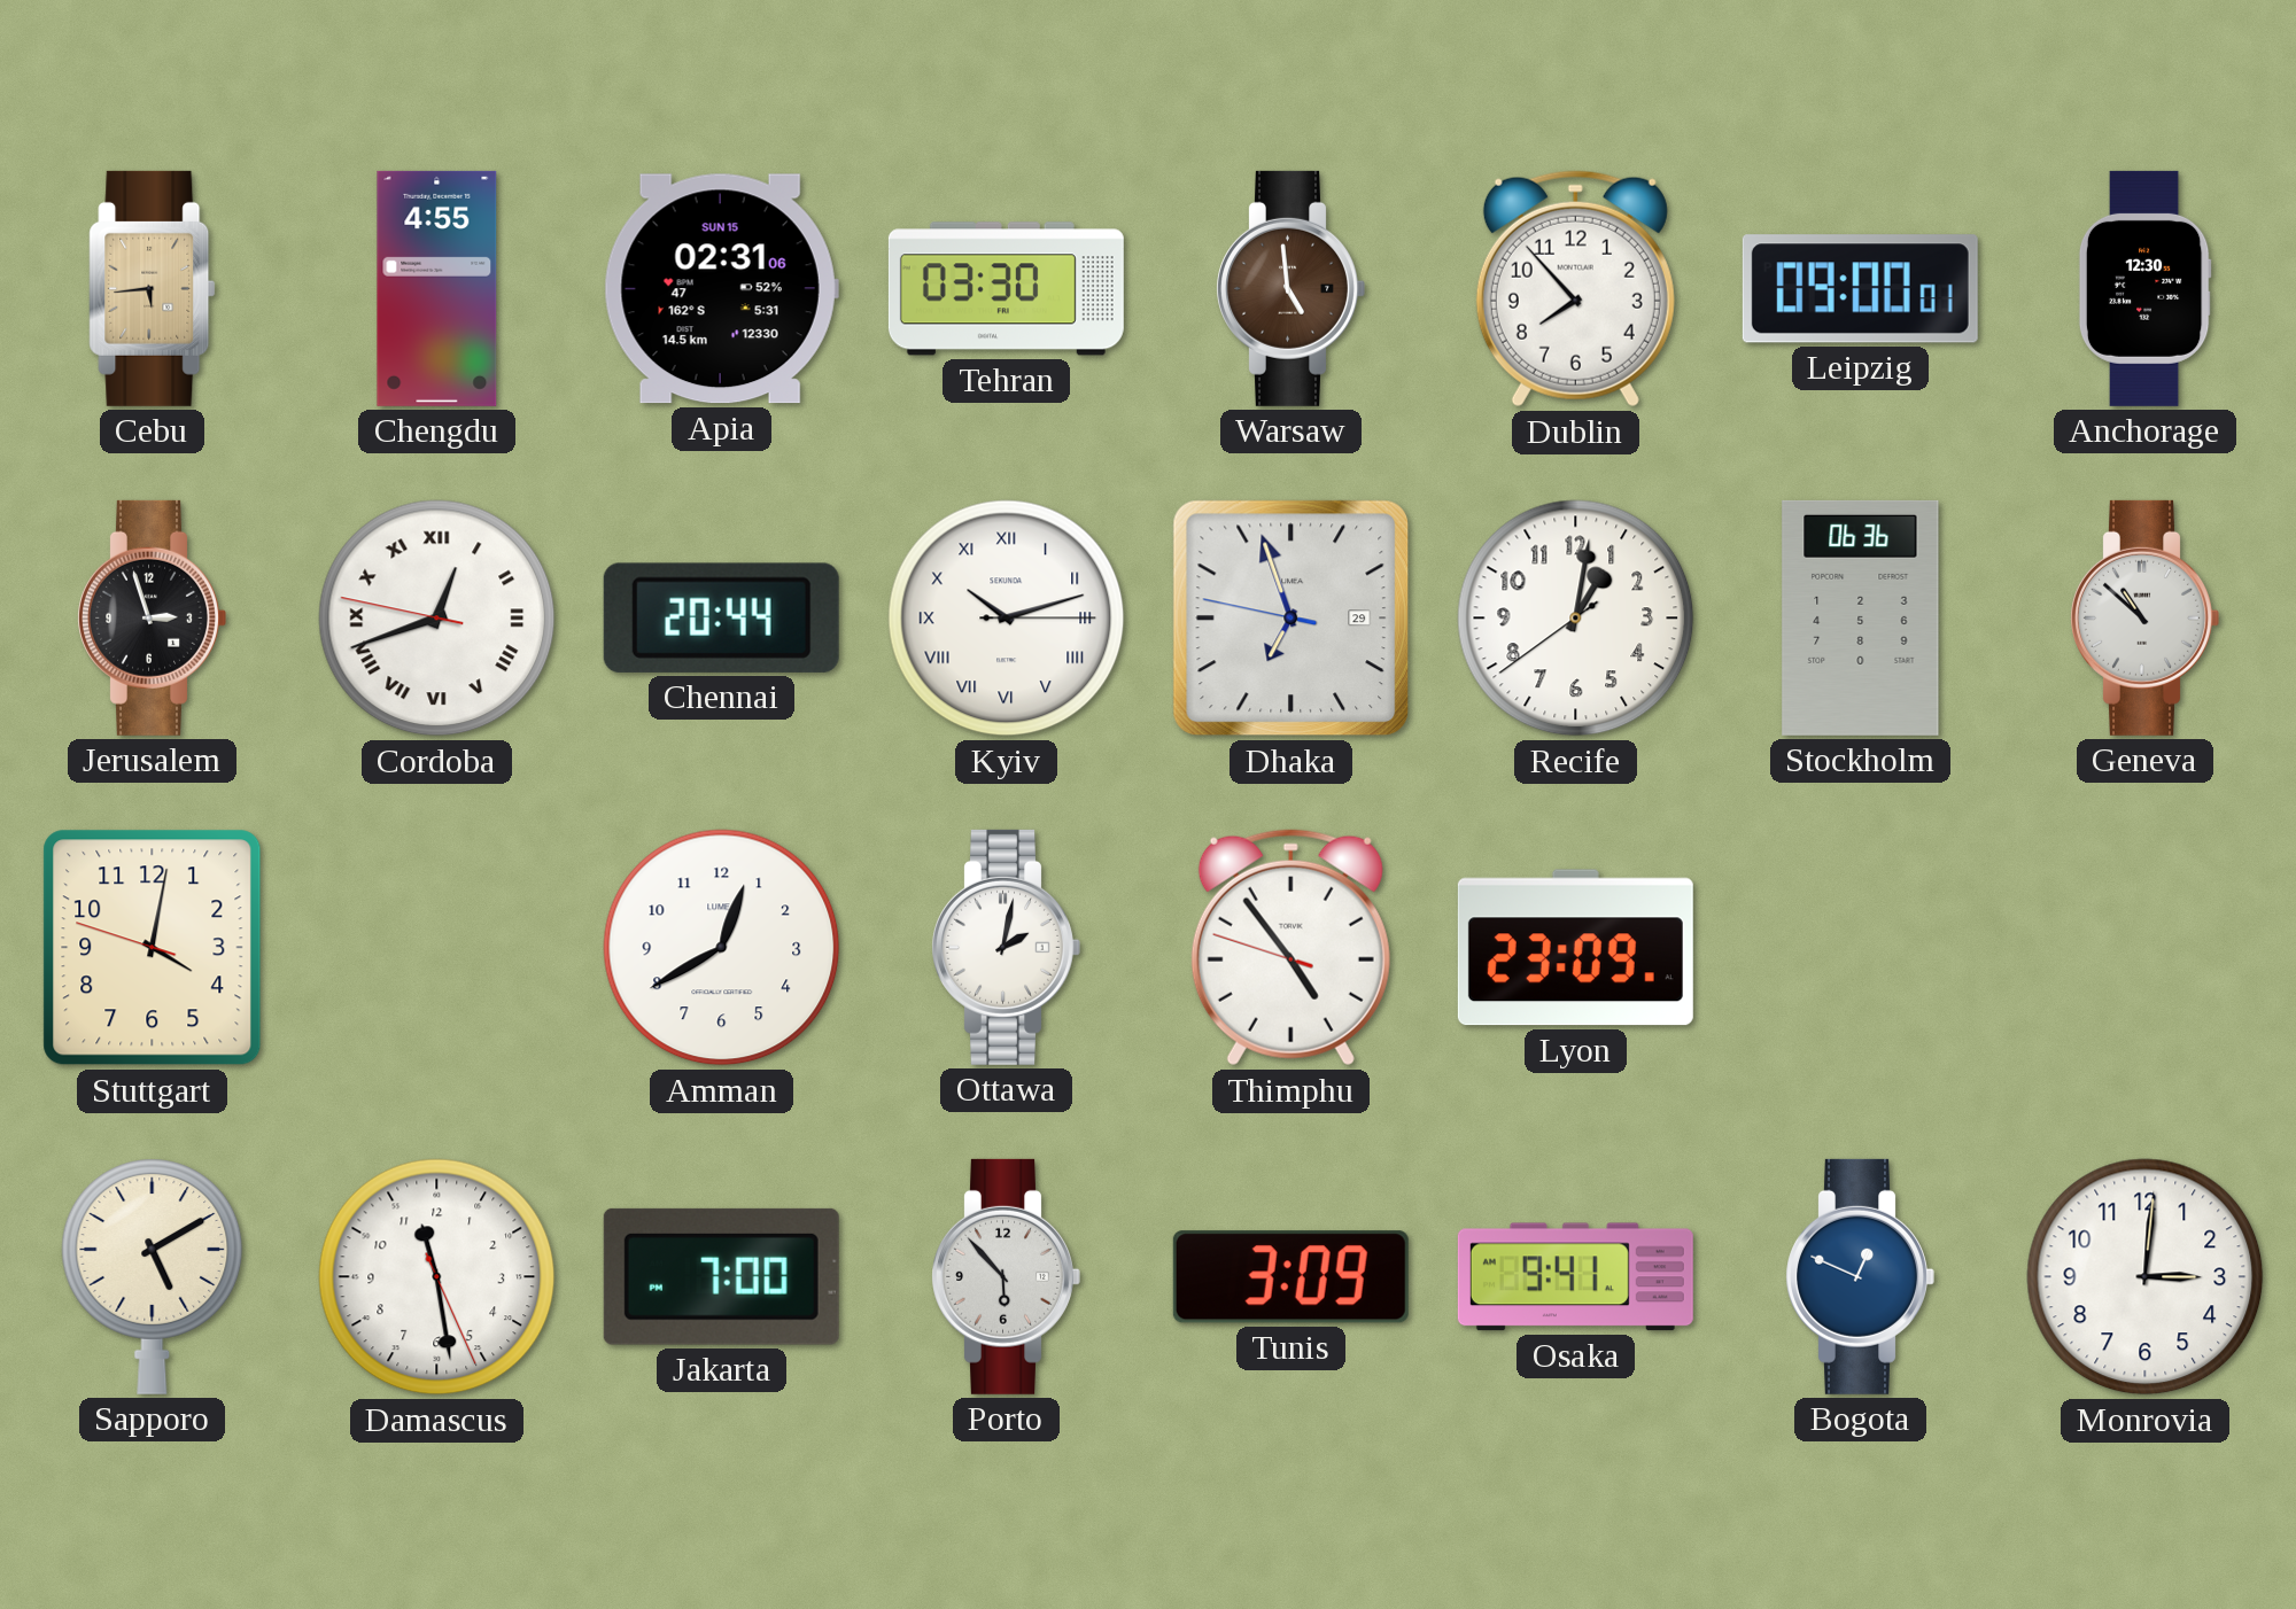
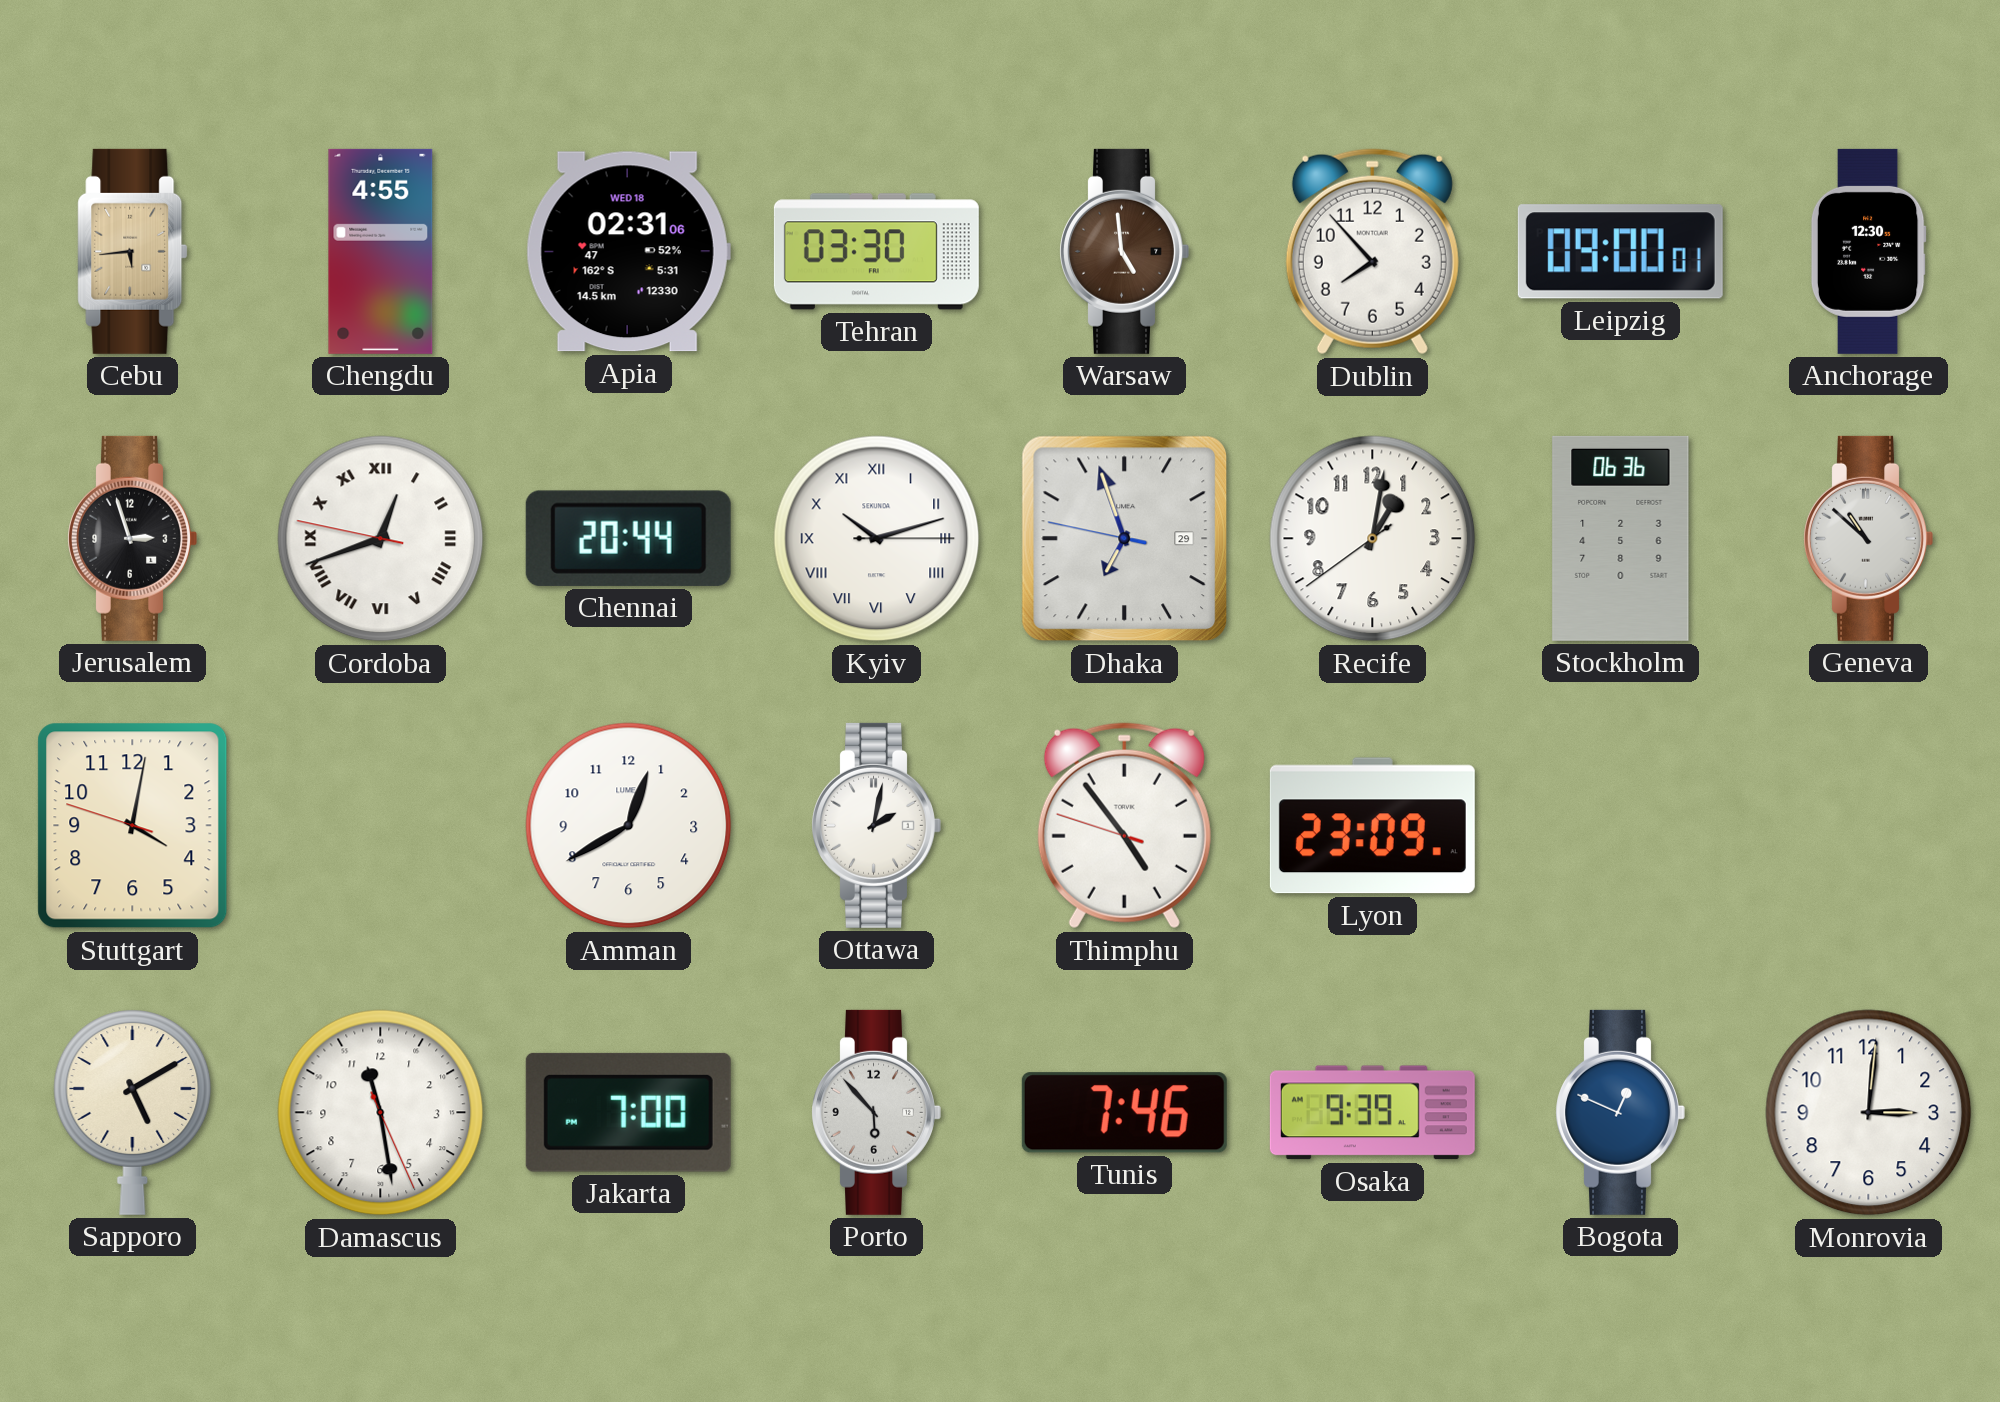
Apia date: SUN 15 -> WED 18
Tunis: 3:09 -> 7:46
Osaka: 9:41 -> 9:39
